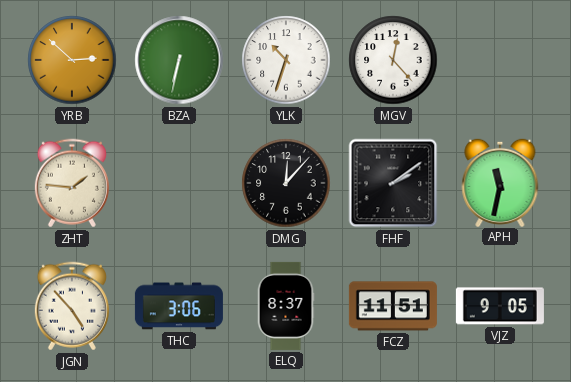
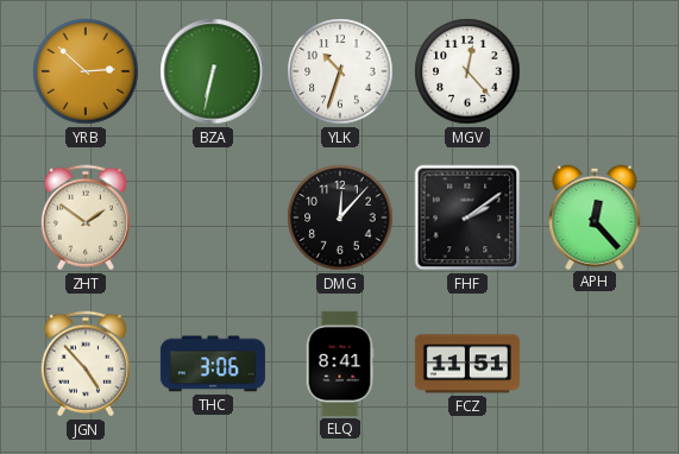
ZHT: 1:46 -> 1:51
APH: 11:32 -> 12:23
ELQ: 8:37 -> 8:41
VJZ: 9:05 -> none
